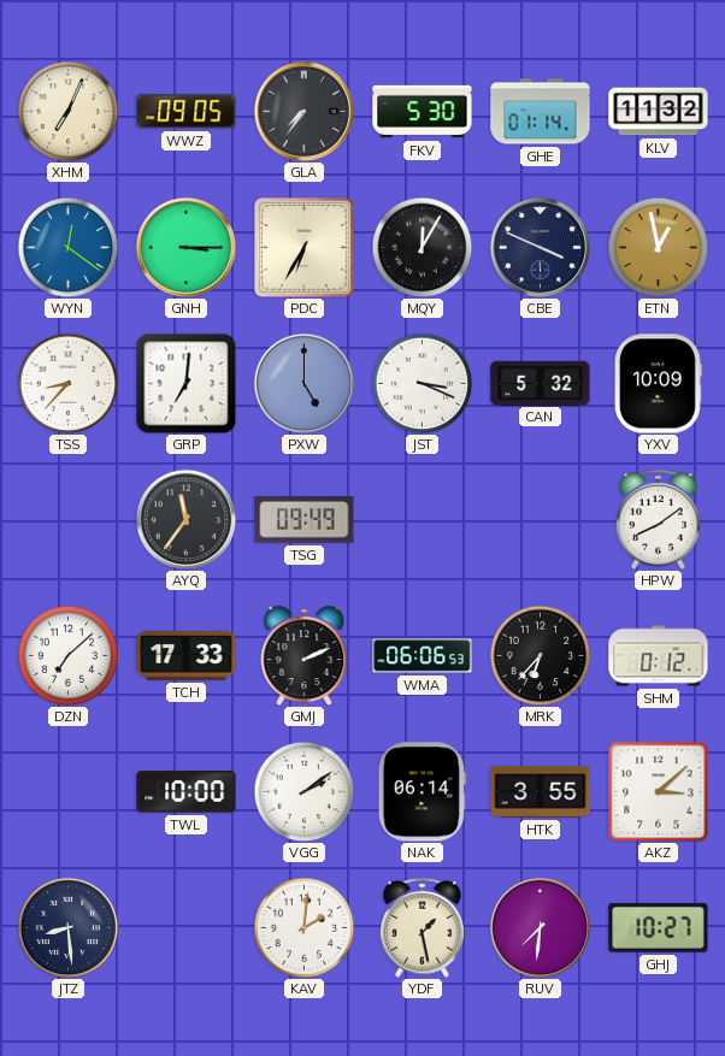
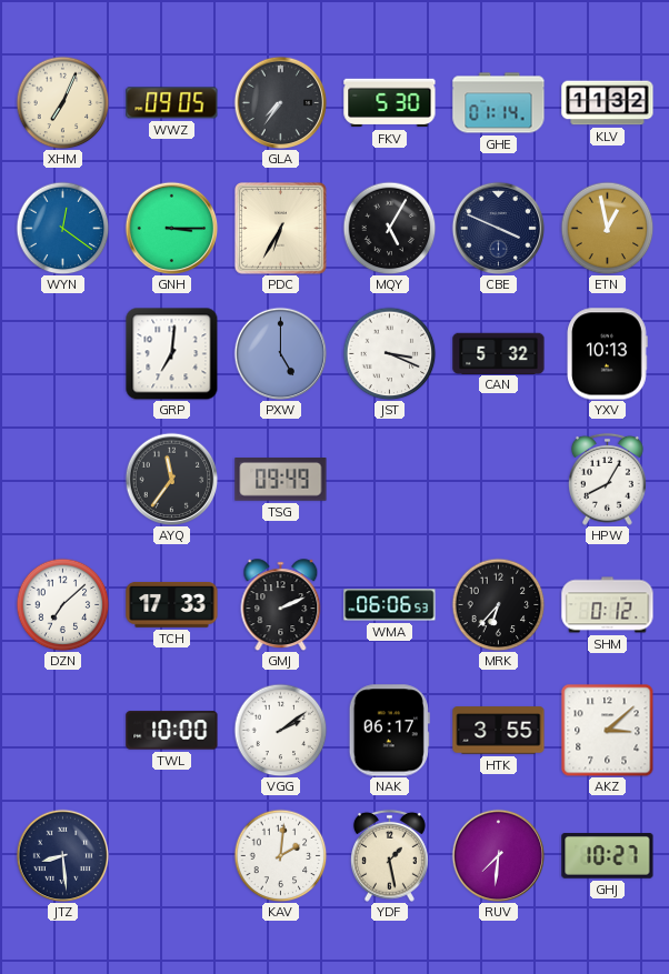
MQY: 12:05 -> 5:05
TSS: 8:37 -> none
YXV: 10:09 -> 10:13
HPW: 8:09 -> 8:05
NAK: 06:14 -> 06:17
